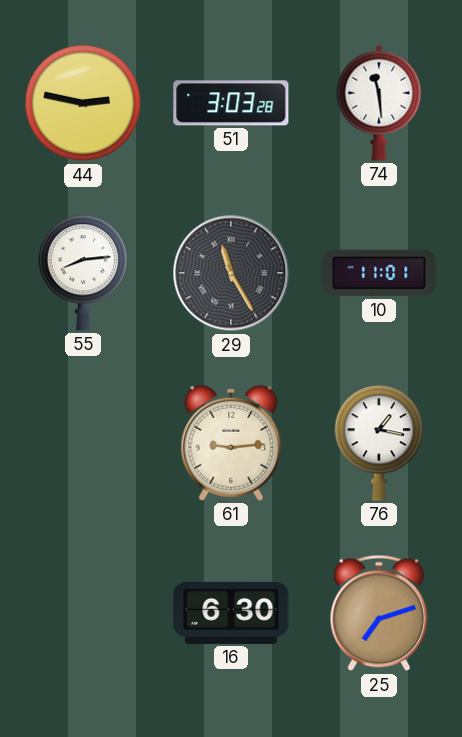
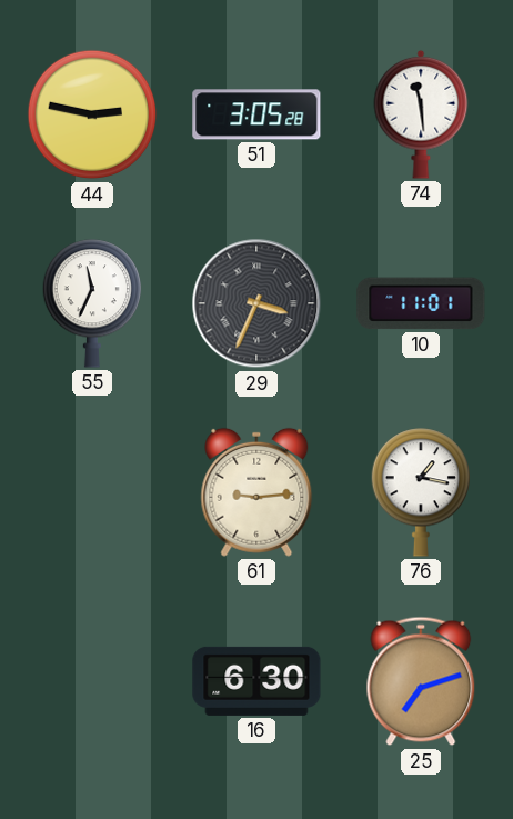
51: 3:03 -> 3:05
55: 8:14 -> 11:34
29: 11:25 -> 3:34
